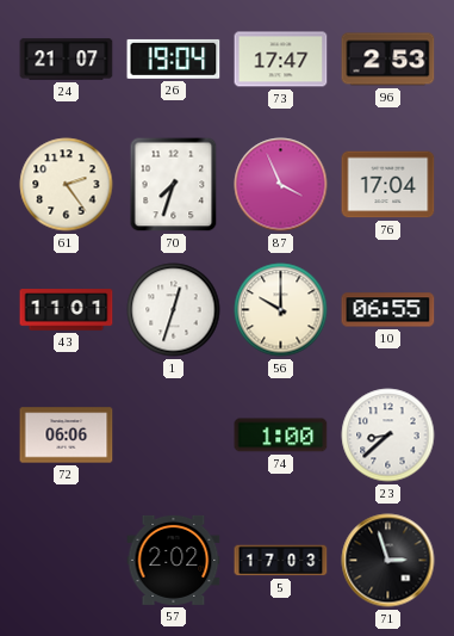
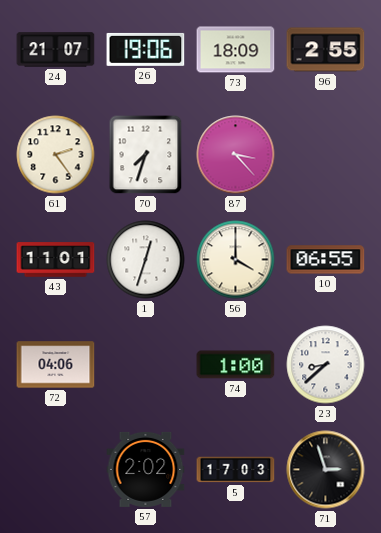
26: 19:04 -> 19:06
73: 17:47 -> 18:09
96: 2:53 -> 2:55
87: 3:56 -> 3:23
76: 17:04 -> none
56: 10:00 -> 4:00
72: 06:06 -> 04:06
